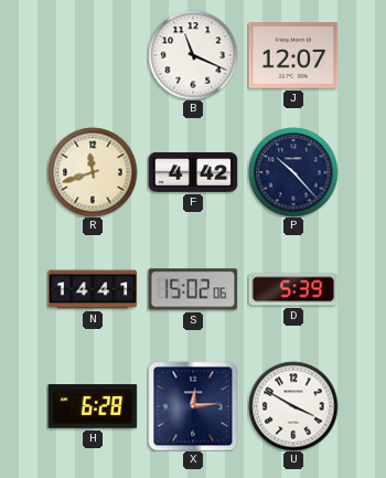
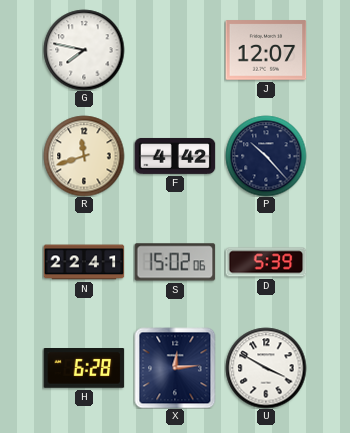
G: none -> 7:47
B: 11:19 -> none
N: 14:41 -> 22:41
